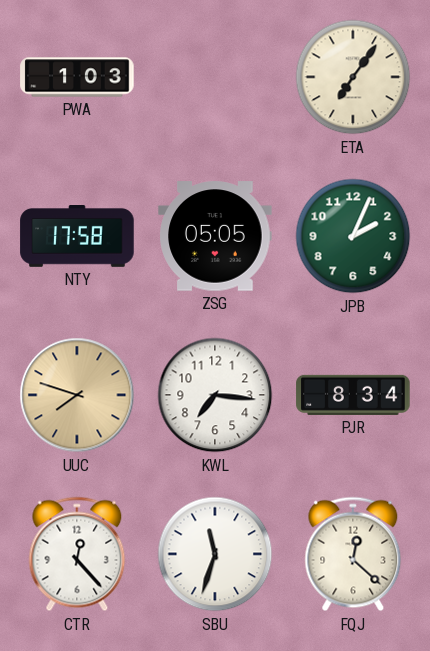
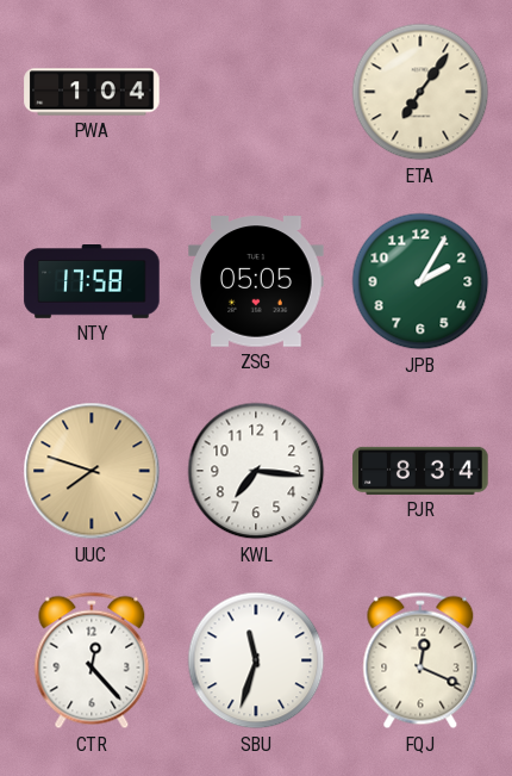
PWA: 1:03 -> 1:04
JPB: 2:04 -> 2:05
FQJ: 12:22 -> 12:19
